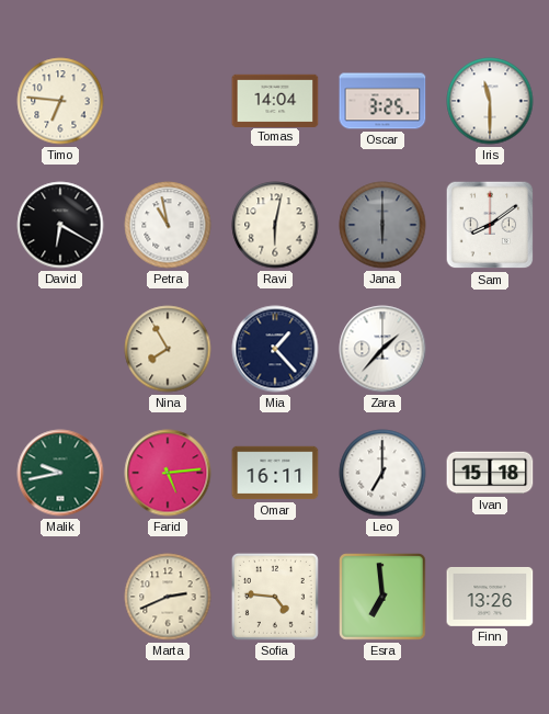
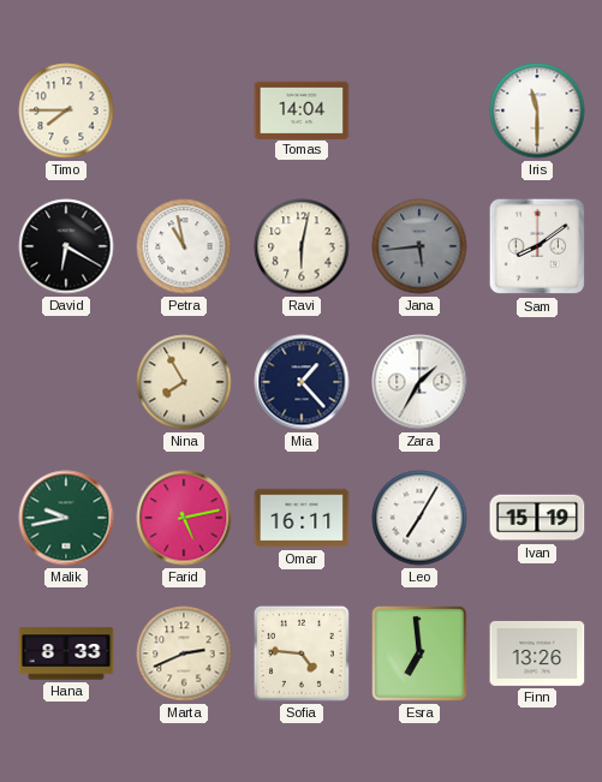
Timo: 6:46 -> 7:45
Oscar: 3:25 -> none
Jana: 6:00 -> 5:44
Zara: 1:37 -> 1:35
Farid: 5:14 -> 5:13
Leo: 7:00 -> 7:05
Ivan: 15:18 -> 15:19
Hana: none -> 8:33
